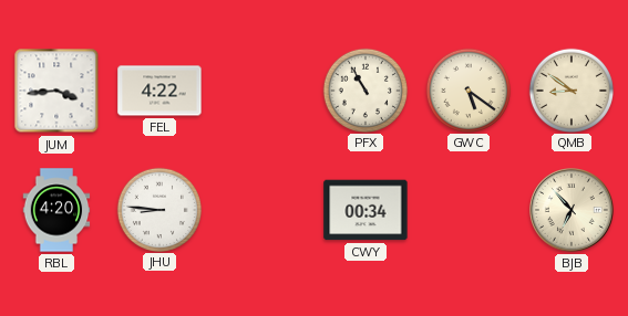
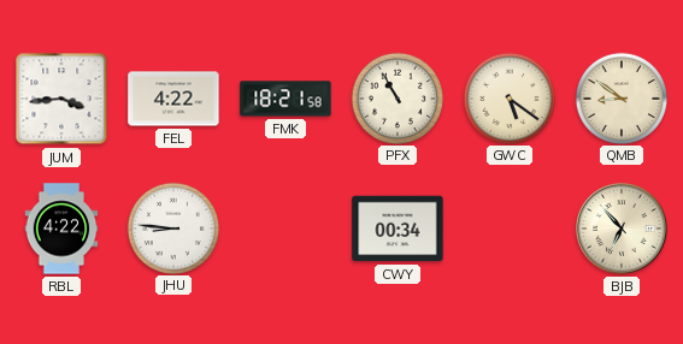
FMK: none -> 18:21
RBL: 4:20 -> 4:22
